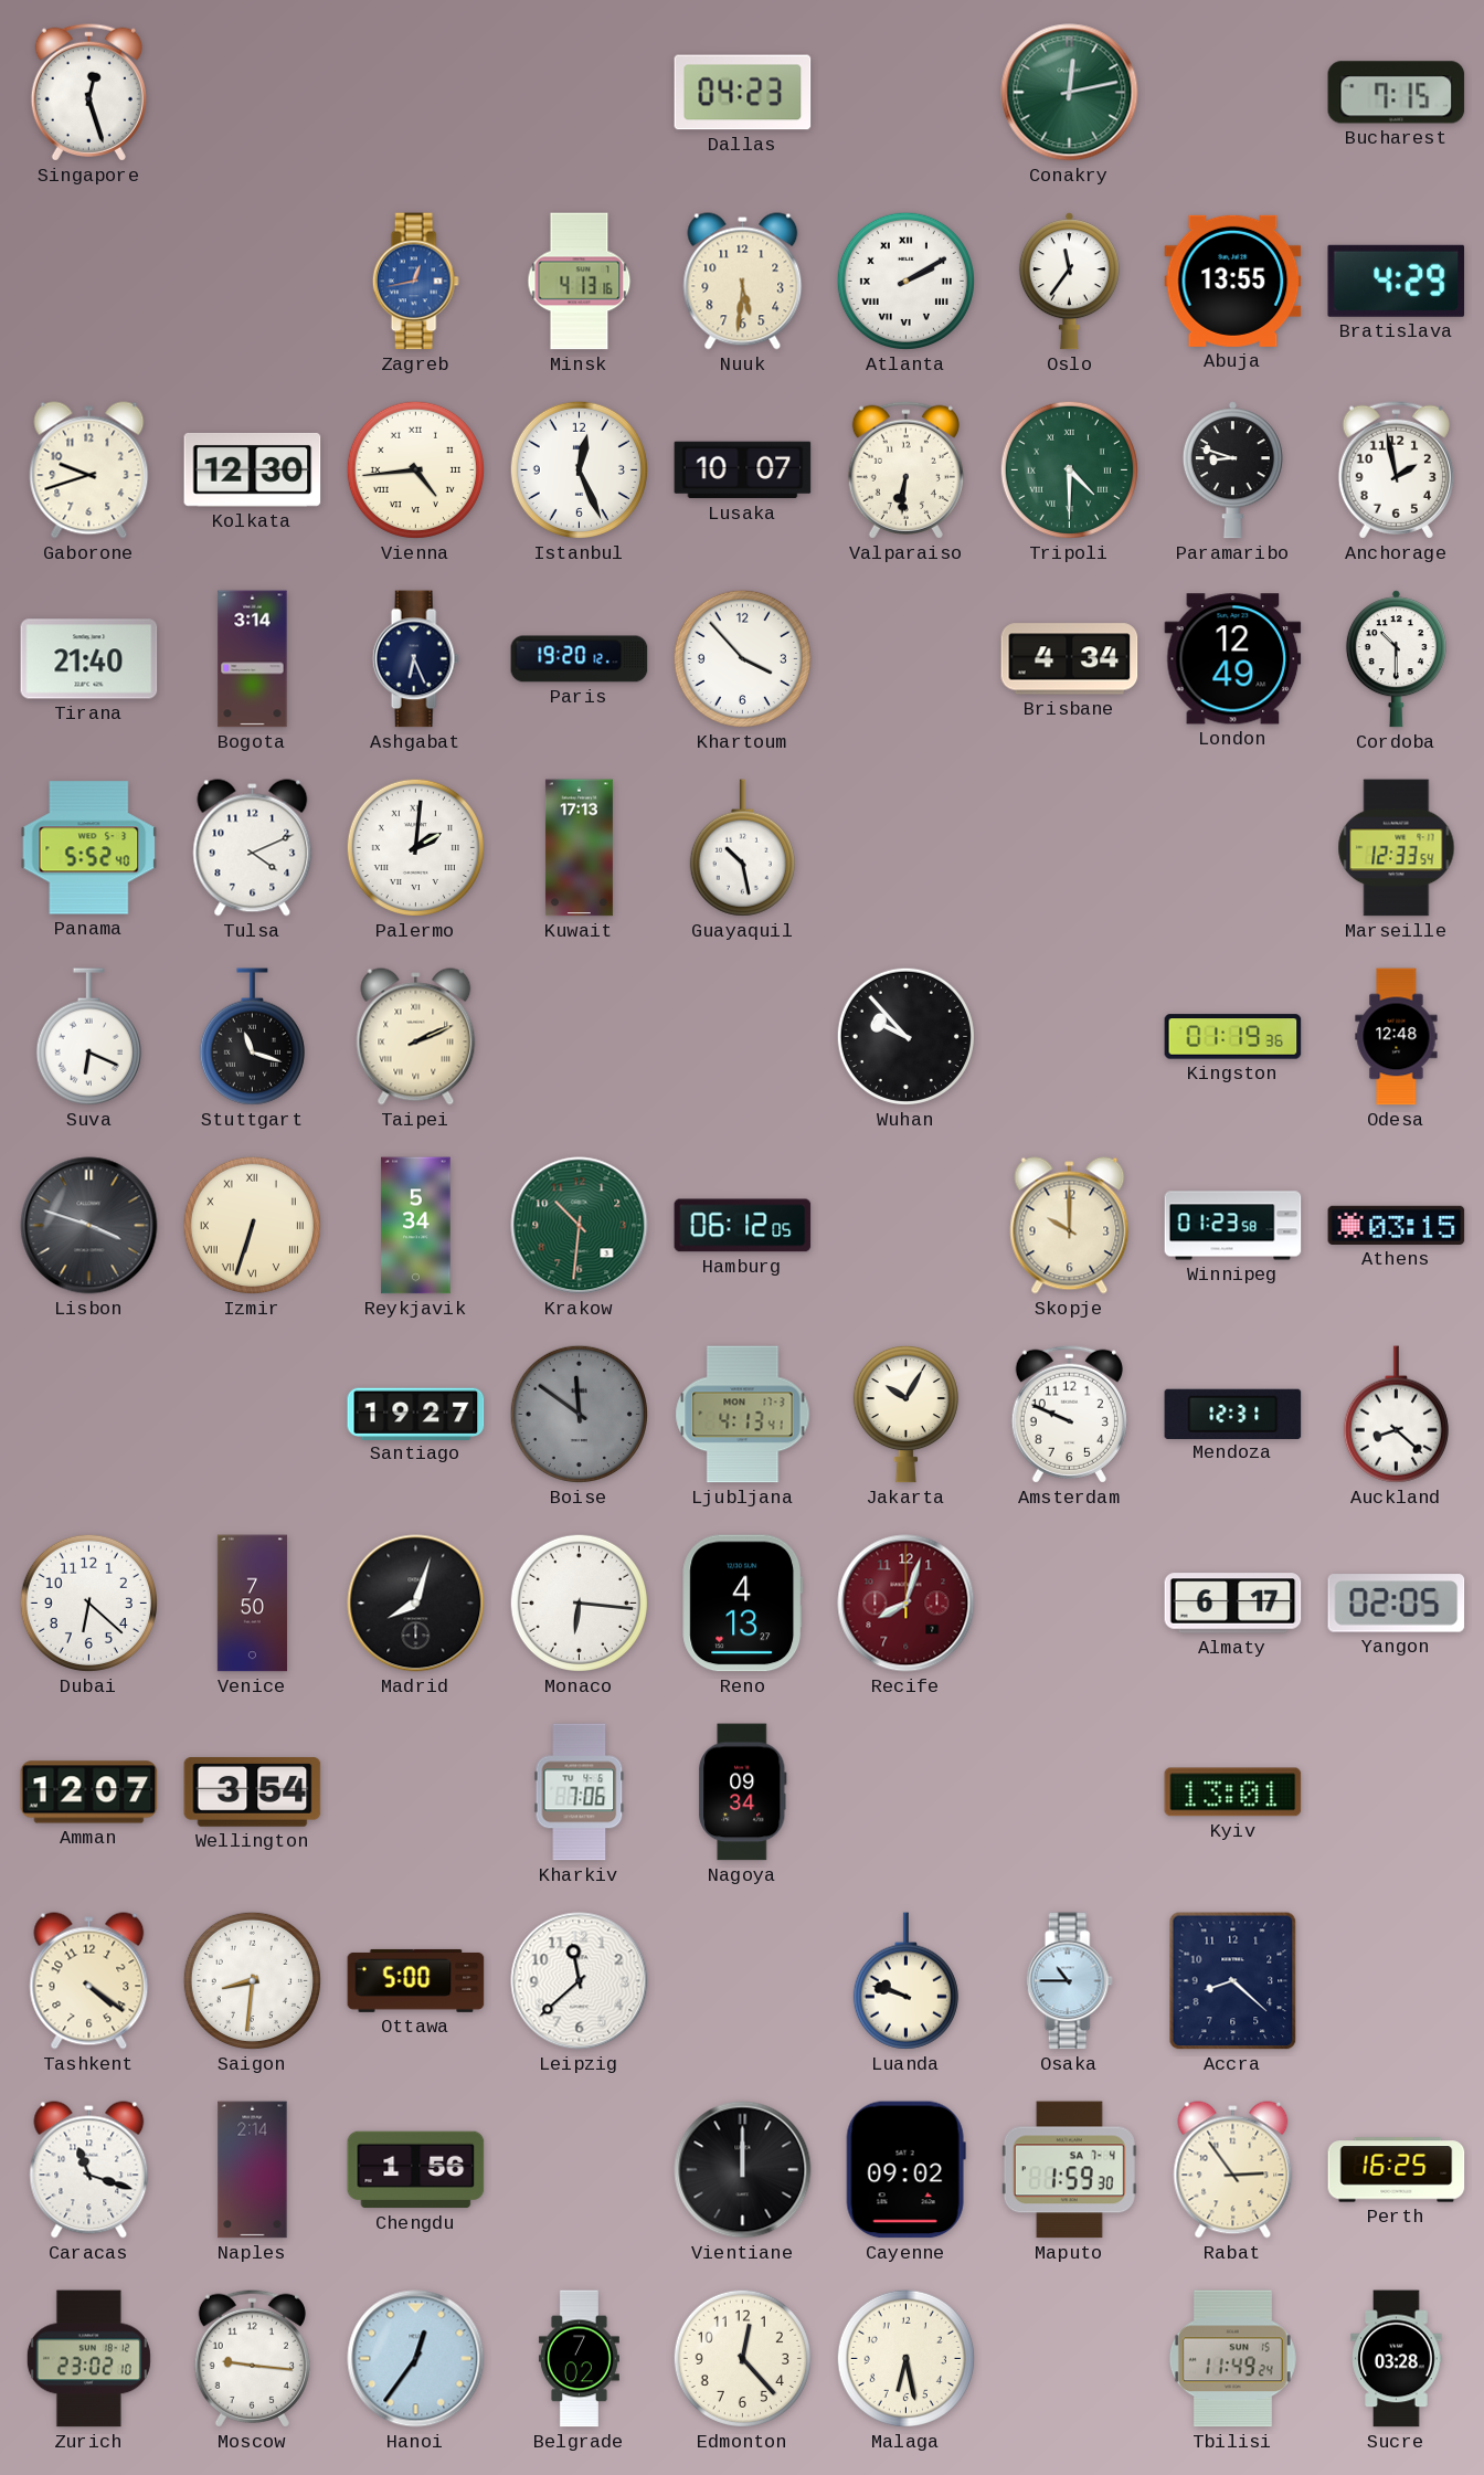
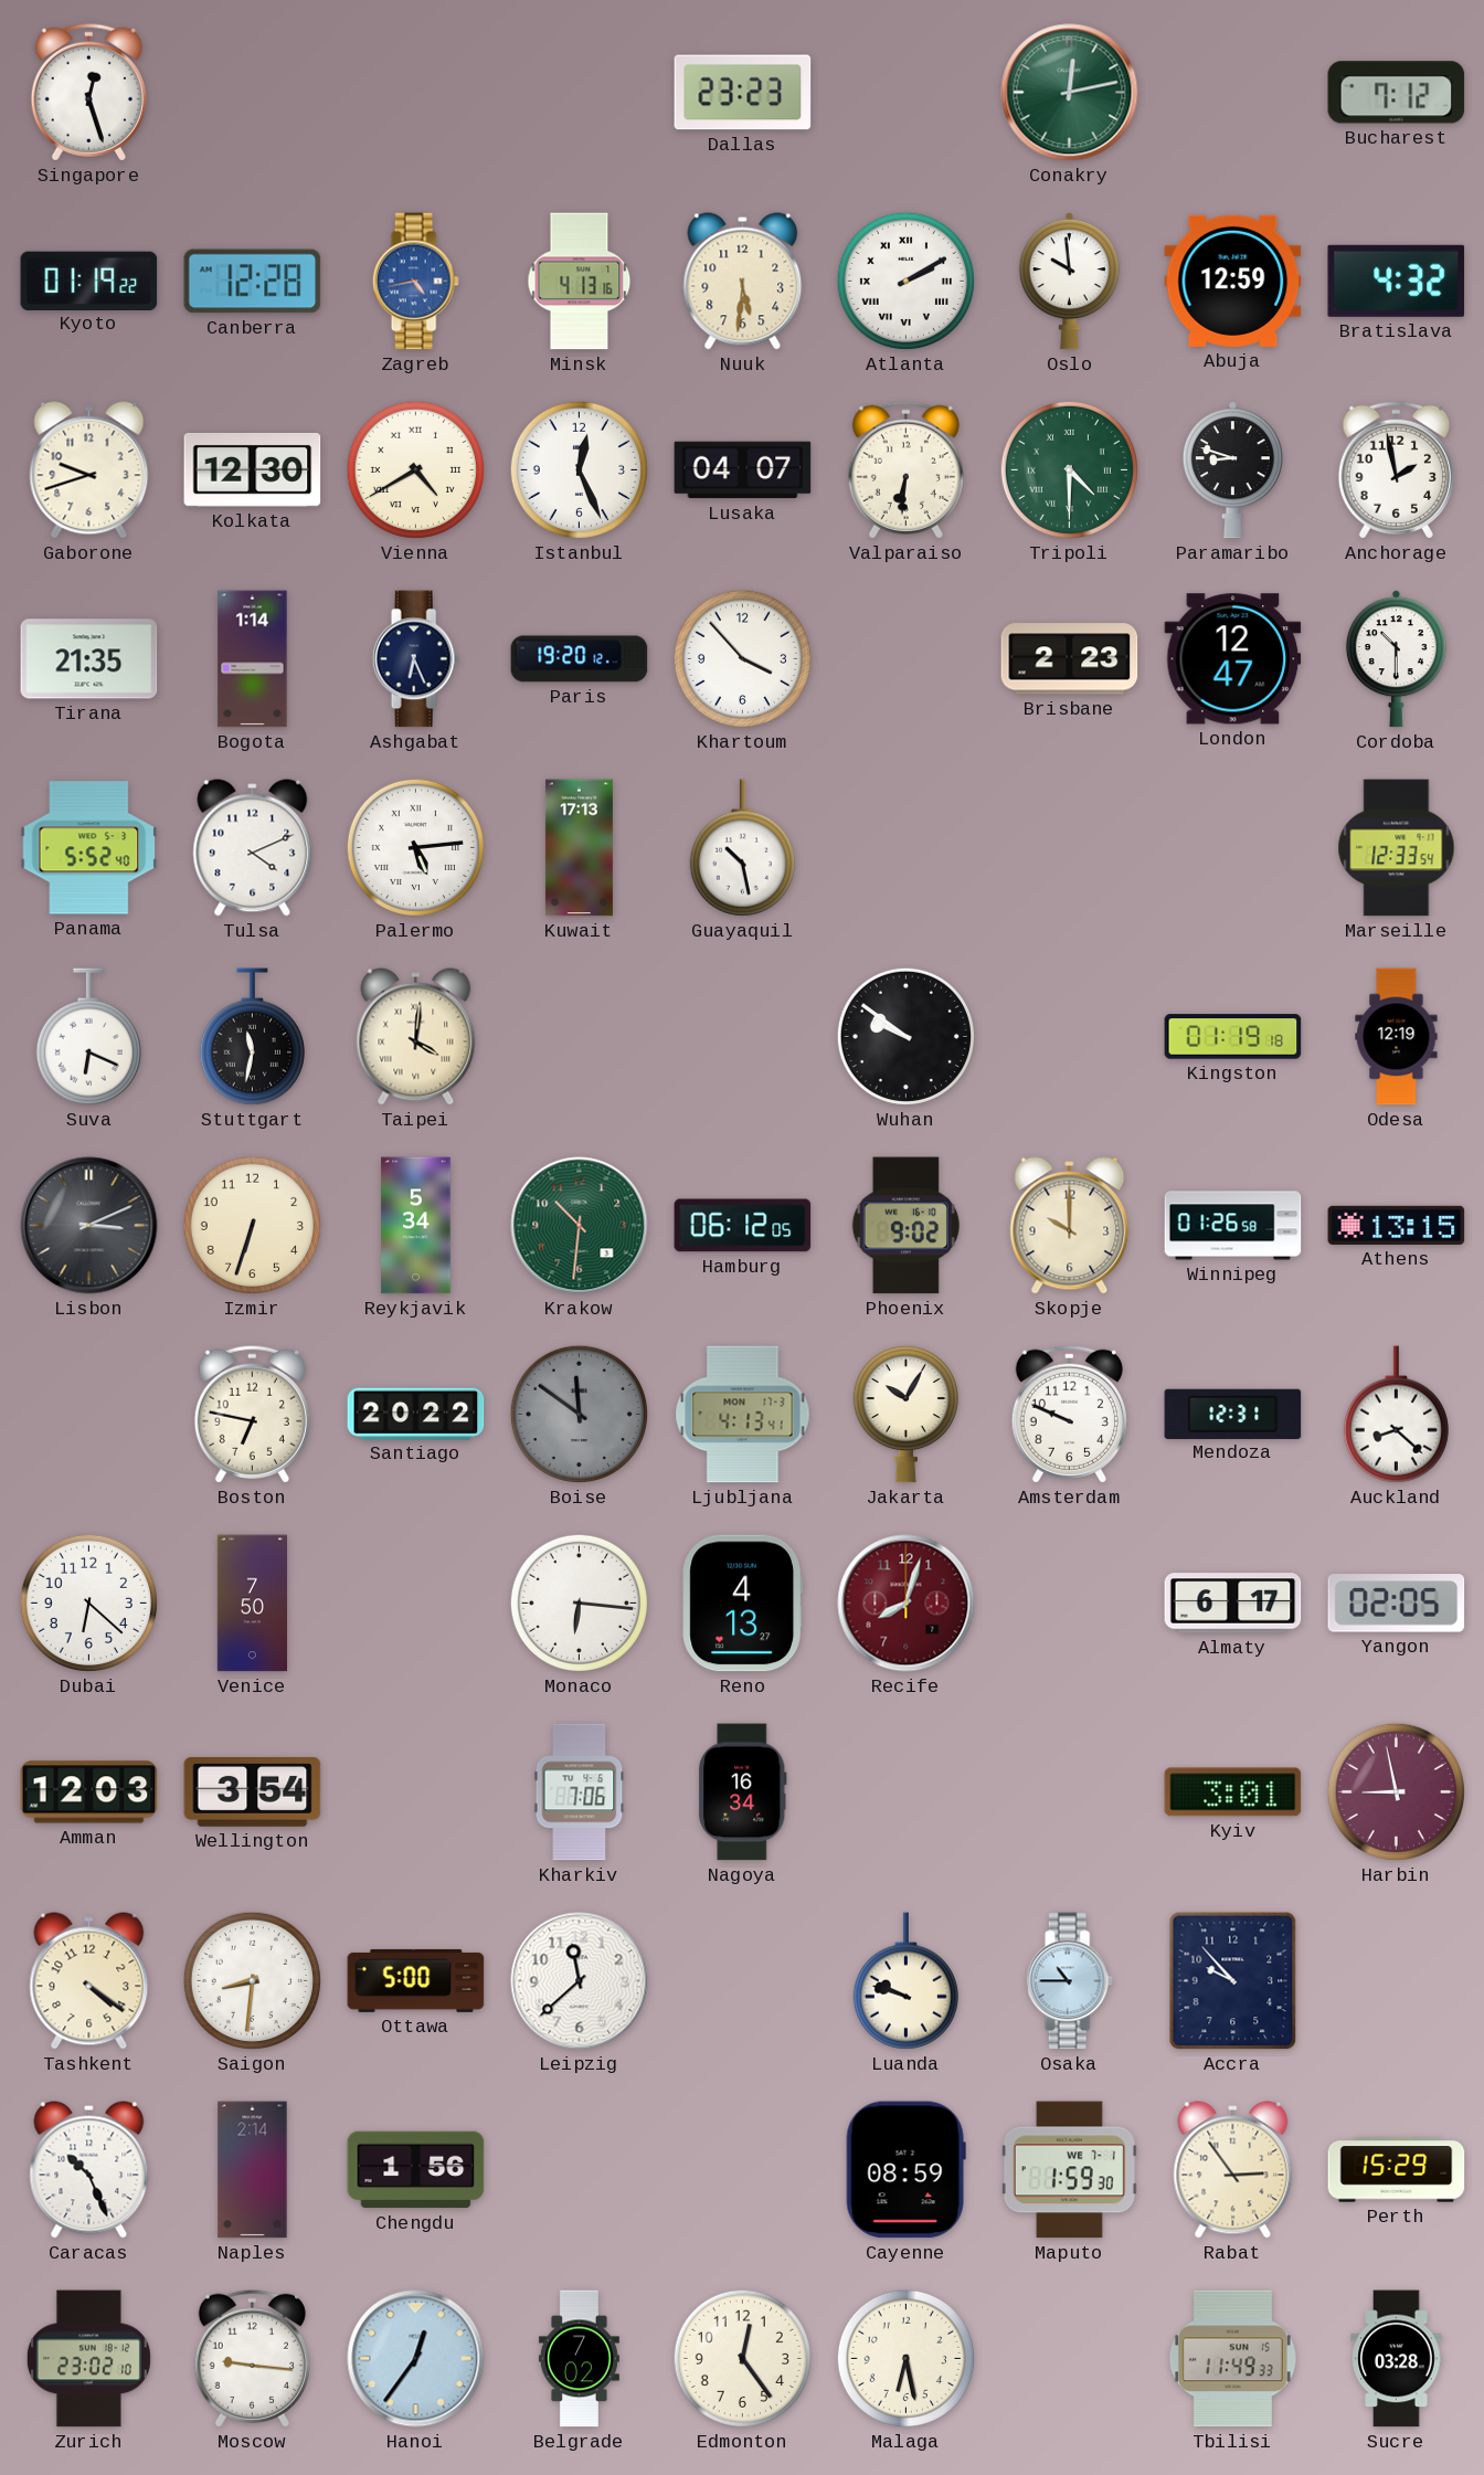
Dallas: 04:23 -> 23:23
Bucharest: 7:15 -> 7:12
Kyoto: none -> 01:19
Canberra: none -> 12:28
Zagreb: 12:43 -> 4:43
Oslo: 11:36 -> 9:59
Abuja: 13:55 -> 12:59
Bratislava: 4:29 -> 4:32
Vienna: 4:44 -> 4:40
Lusaka: 10:07 -> 04:07
Tirana: 21:40 -> 21:35
Bogota: 3:14 -> 1:14
Brisbane: 4:34 -> 2:23
London: 12:49 -> 12:47
Palermo: 2:01 -> 5:14
Stuttgart: 11:18 -> 11:32
Taipei: 2:11 -> 4:01
Wuhan: 9:53 -> 9:51
Kingston: 01:19:36 -> 01:19:18
Odesa: 12:48 -> 12:19
Lisbon: 3:48 -> 3:11
Izmir numerals: Roman -> Arabic
Phoenix: none -> 9:02
Winnipeg: 01:23 -> 01:26
Athens: 03:15 -> 13:15
Boston: none -> 6:47
Santiago: 19:27 -> 20:22
Madrid: 8:03 -> none
Amman: 12:07 -> 12:03
Nagoya: 09:34 -> 16:34
Kyiv: 13:01 -> 3:01
Harbin: none -> 8:58
Accra: 8:22 -> 9:53
Caracas: 11:18 -> 10:26
Vientiane: 12:00 -> none
Cayenne: 09:02 -> 08:59
Maputo date: SA 7-4 -> WE 7-1
Perth: 16:25 -> 15:29
Edmonton: 12:23 -> 12:24
Tbilisi: 11:49:24 -> 11:49:33
